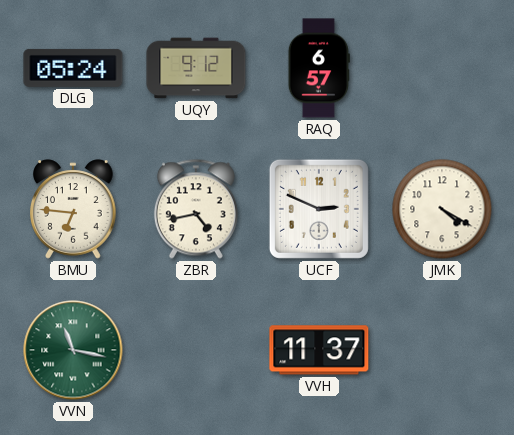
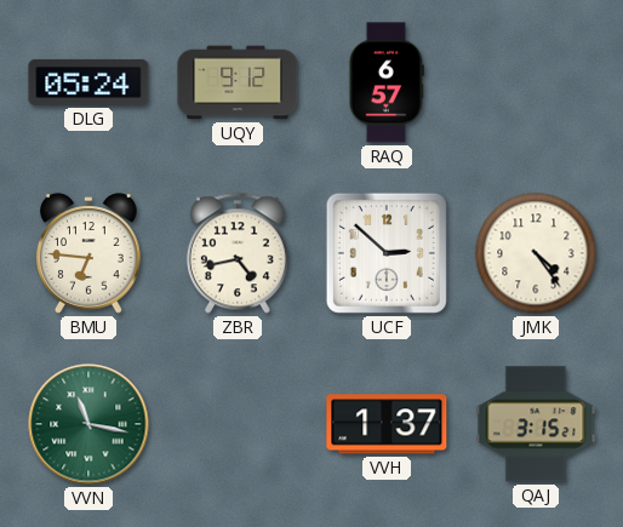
UCF: 2:49 -> 2:52
JMK: 4:20 -> 4:24
VVH: 11:37 -> 1:37
QAJ: none -> 3:15
